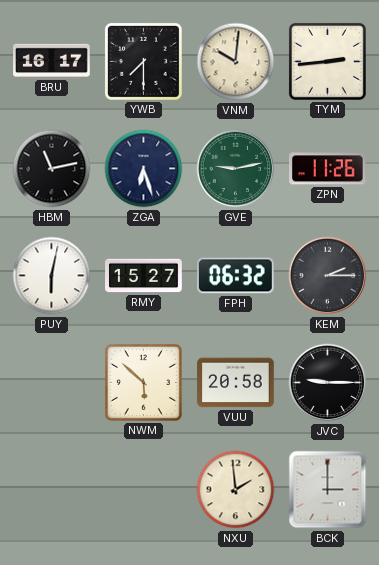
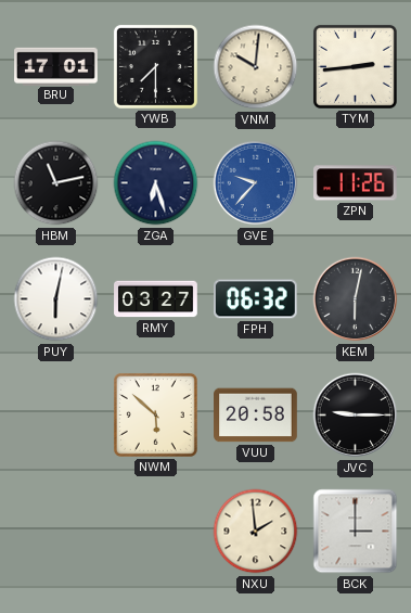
BRU: 16:17 -> 17:01
GVE: 9:13 -> 9:37
GVE dial: green -> blue
RMY: 15:27 -> 03:27
KEM: 2:15 -> 6:02
